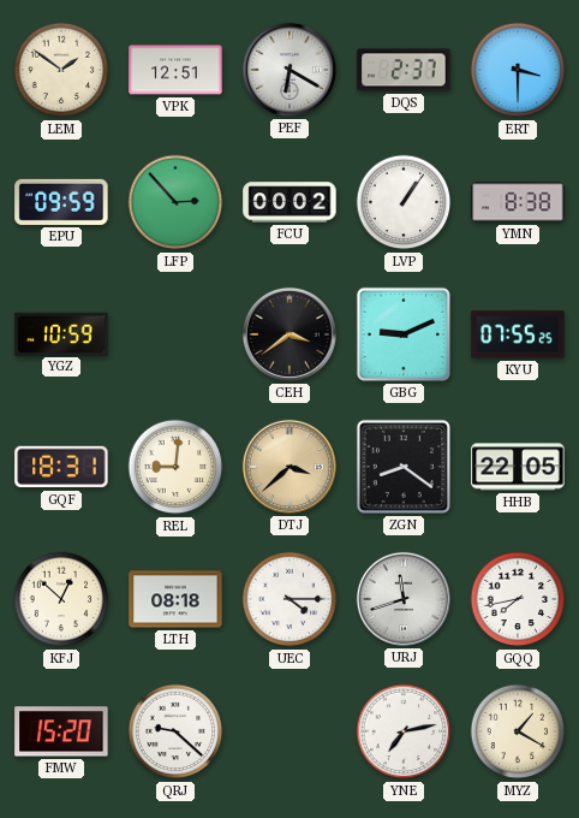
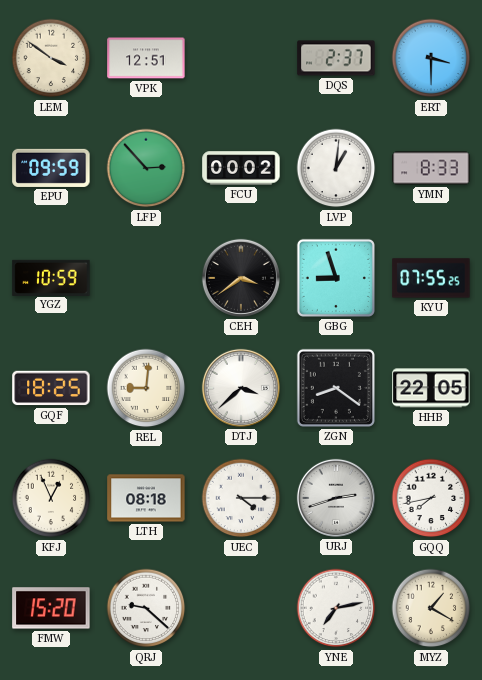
LEM: 1:51 -> 3:51
PEF: 6:20 -> none
LVP: 1:06 -> 1:01
YMN: 8:38 -> 8:33
GBG: 9:11 -> 8:57
GQF: 18:31 -> 18:25
DTJ dial: champagne -> white
KFJ: 12:52 -> 12:56
URJ: 11:42 -> 2:42
